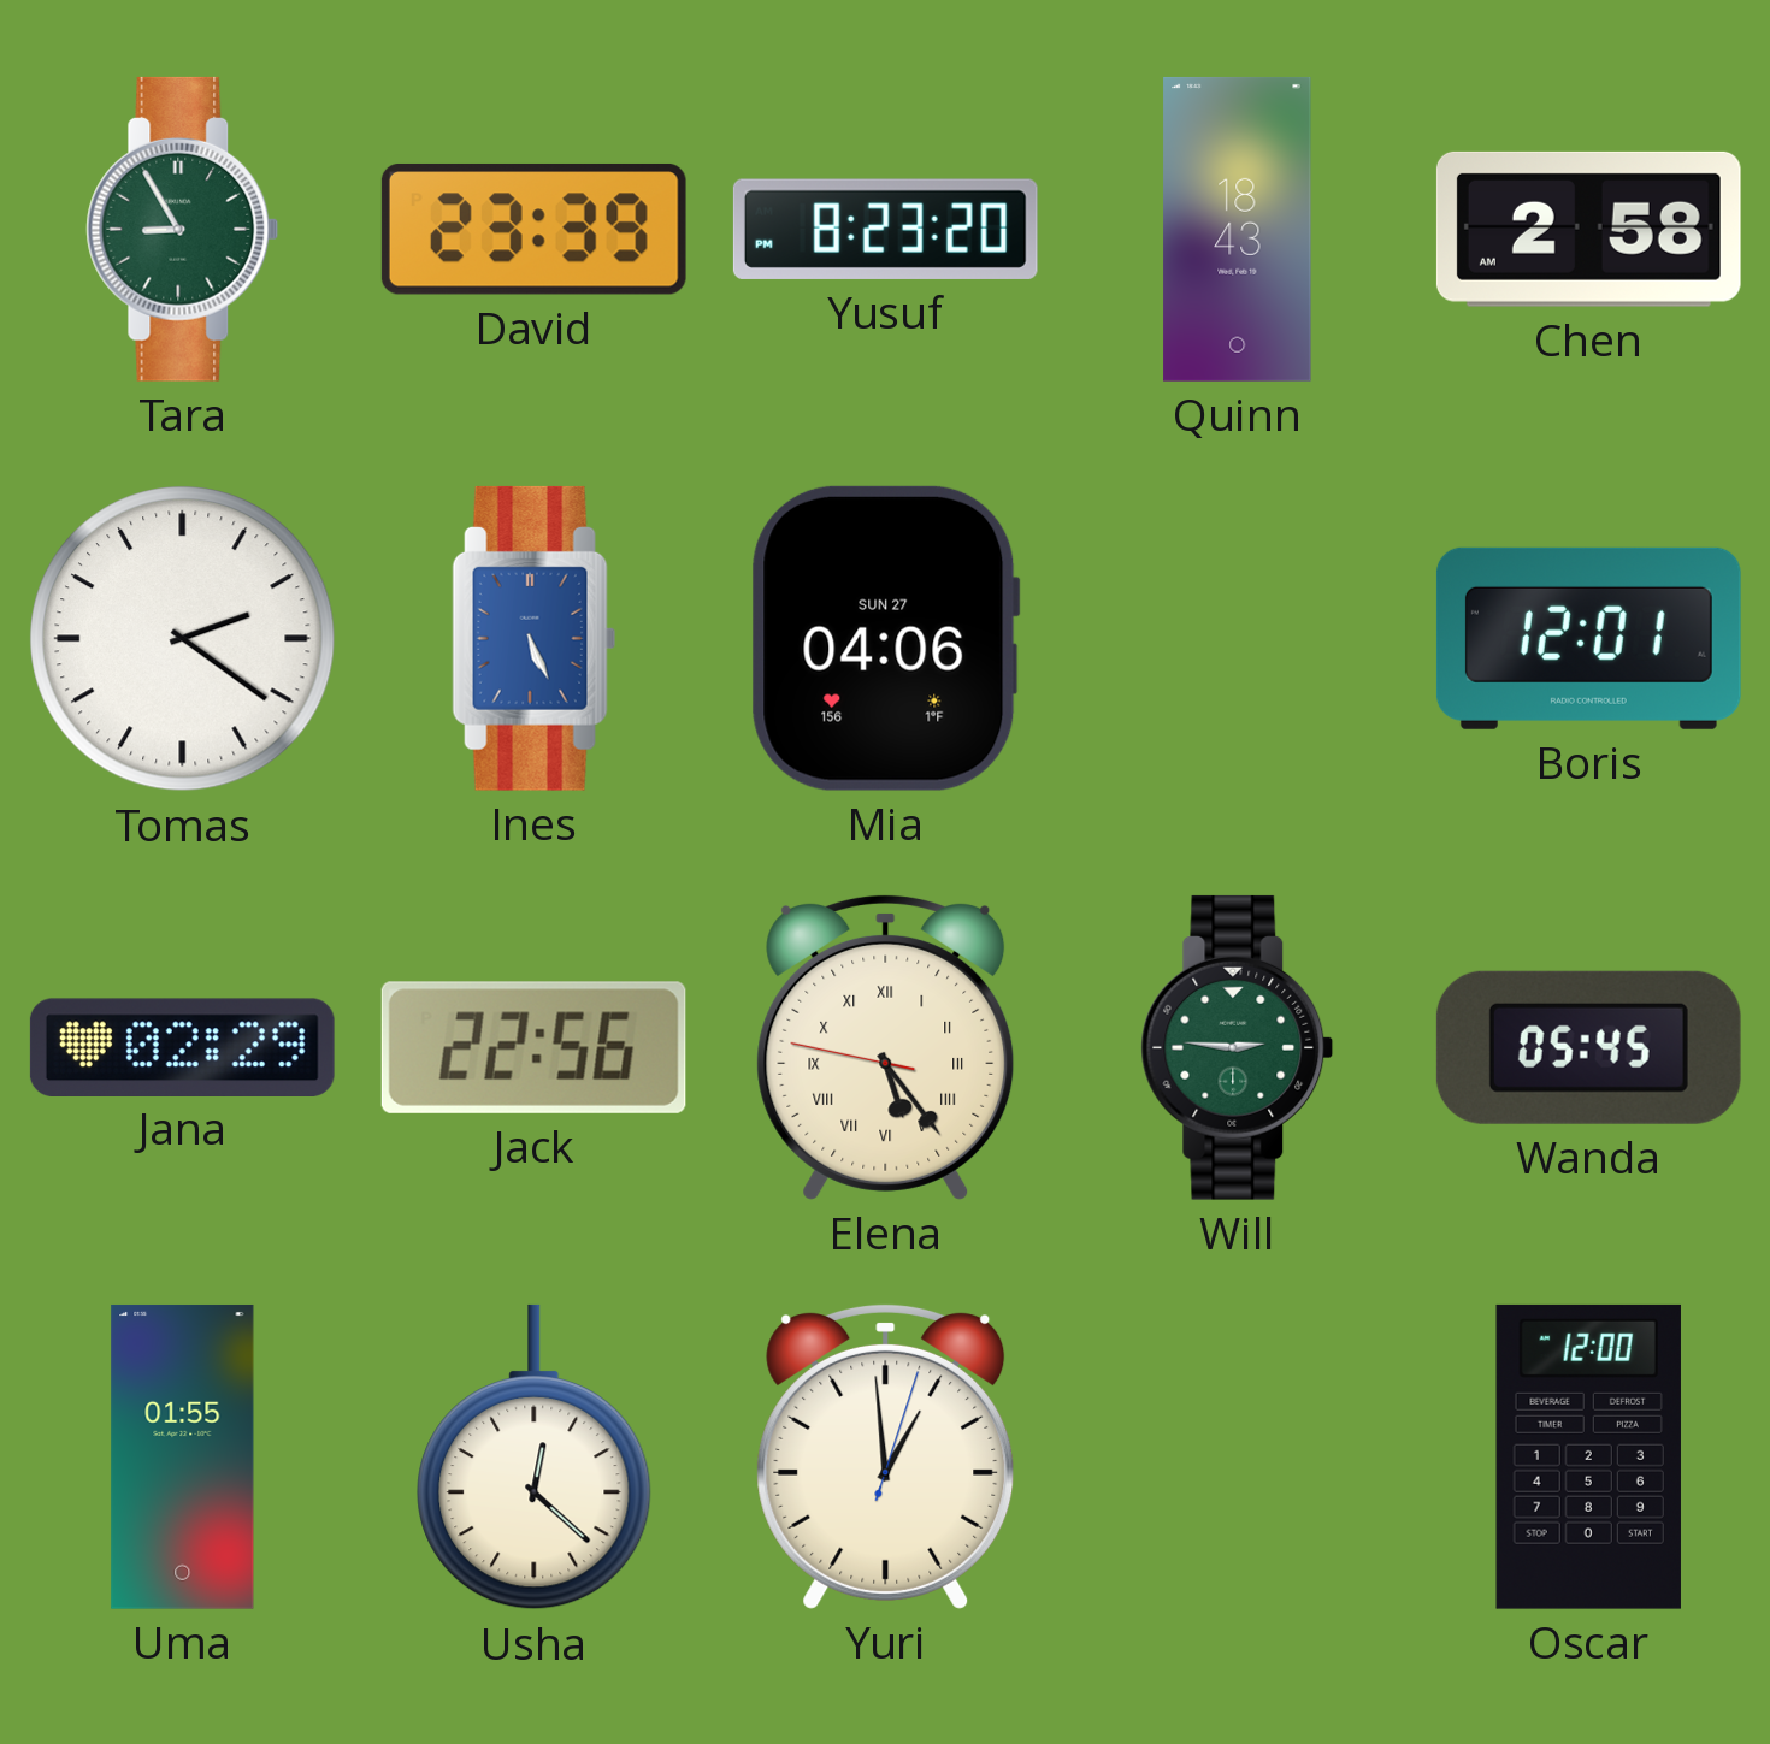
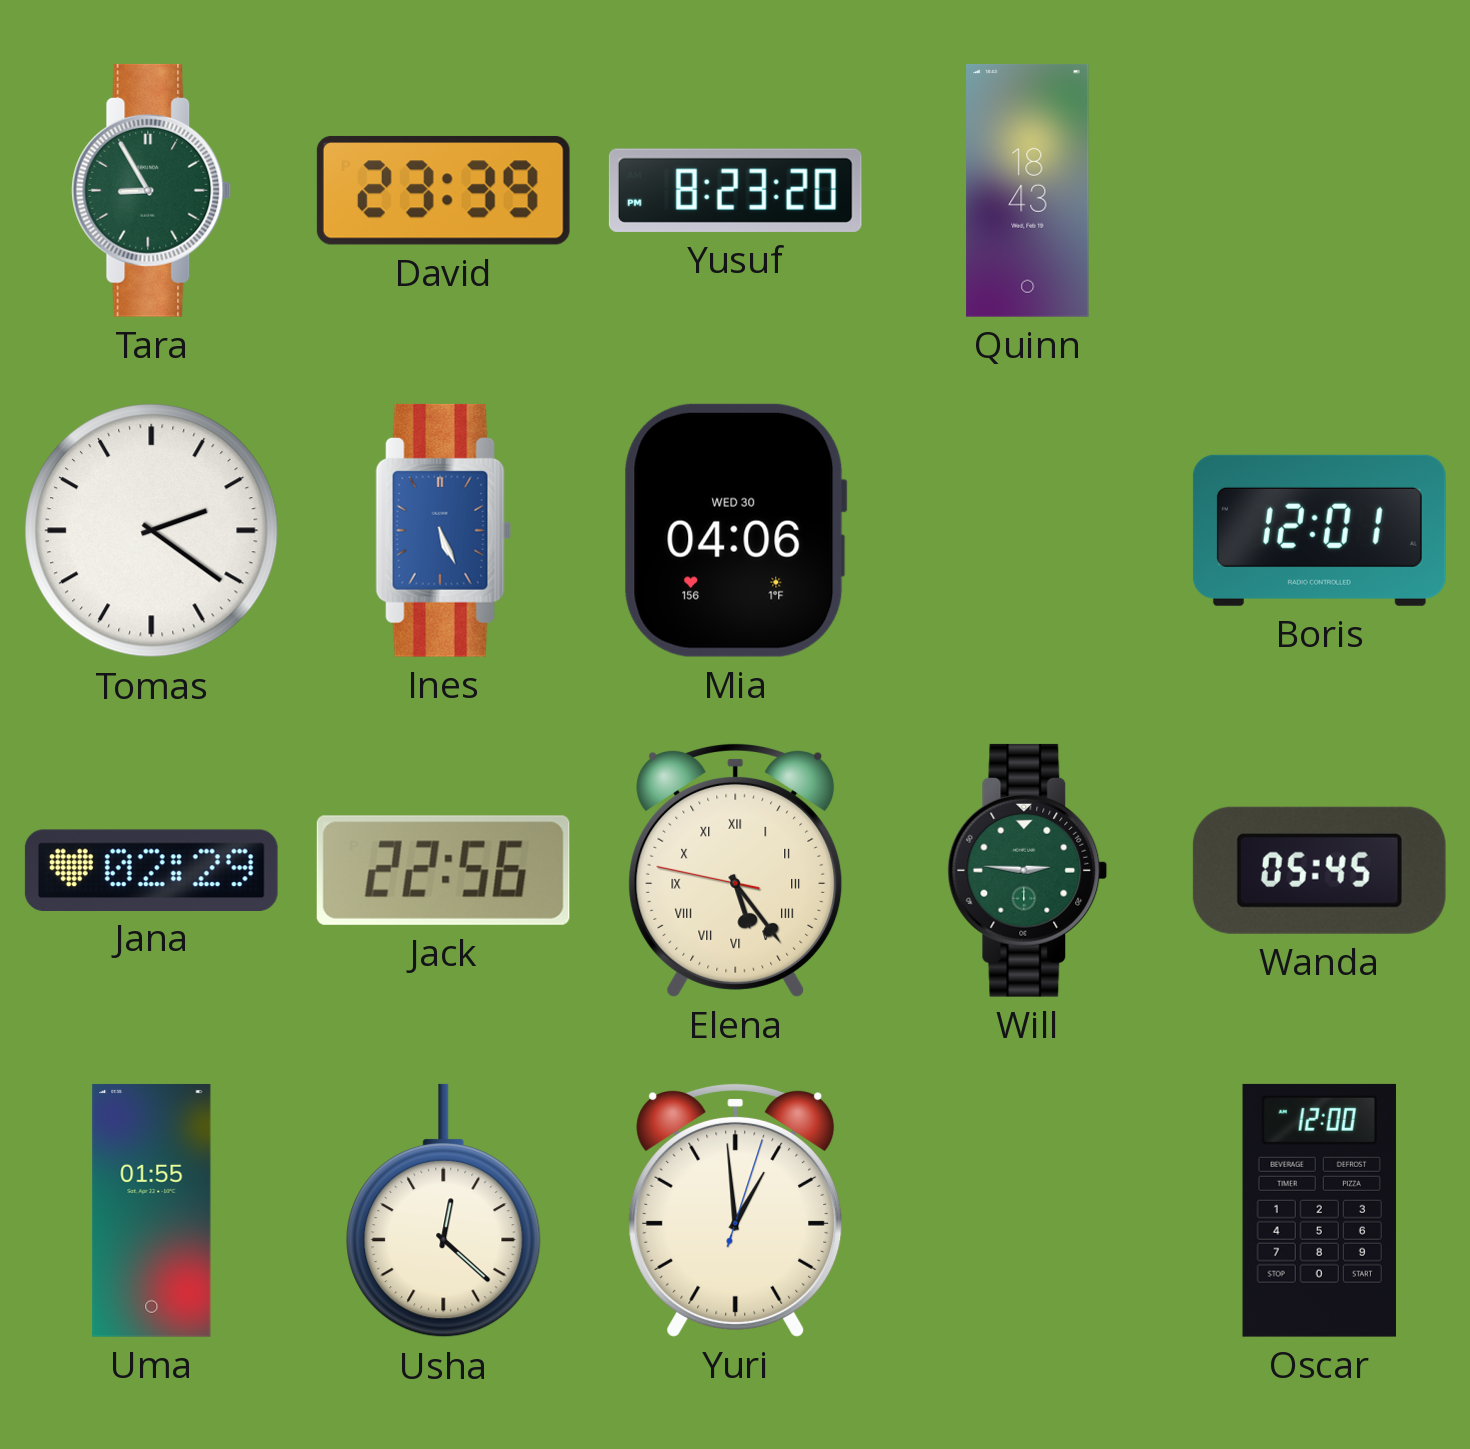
Chen: 2:58 -> none
Mia date: SUN 27 -> WED 30
